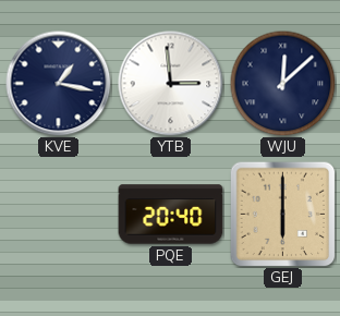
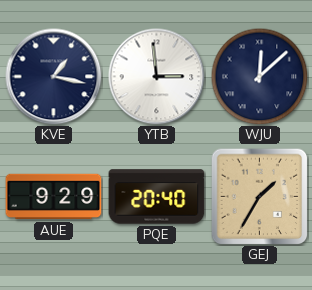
AUE: none -> 9:29
GEJ: 6:00 -> 1:35
